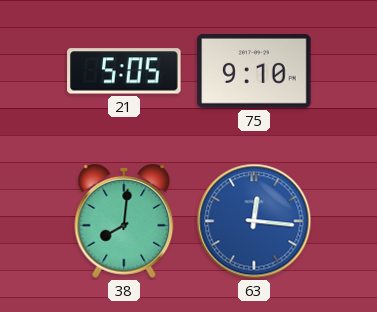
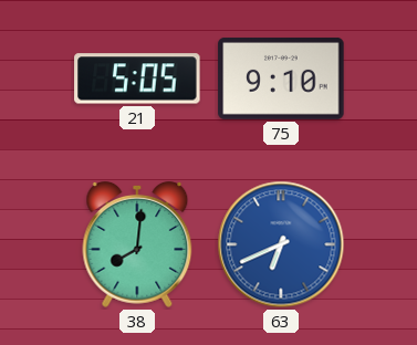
63: 12:16 -> 6:41
